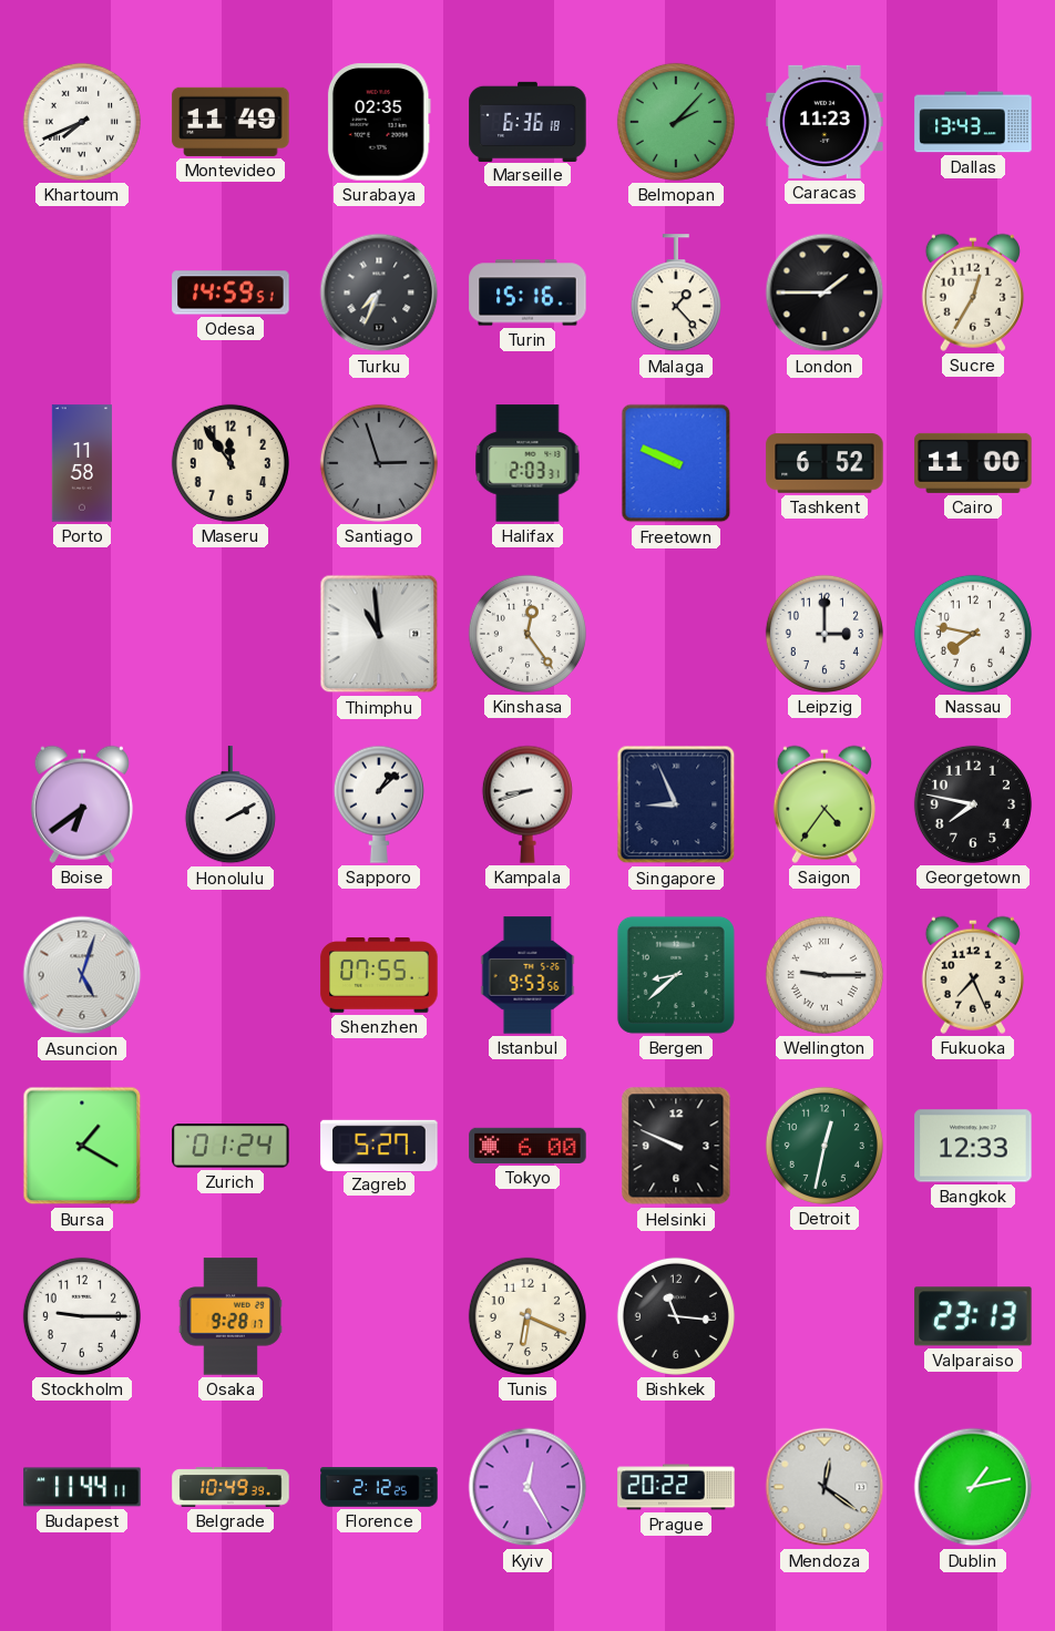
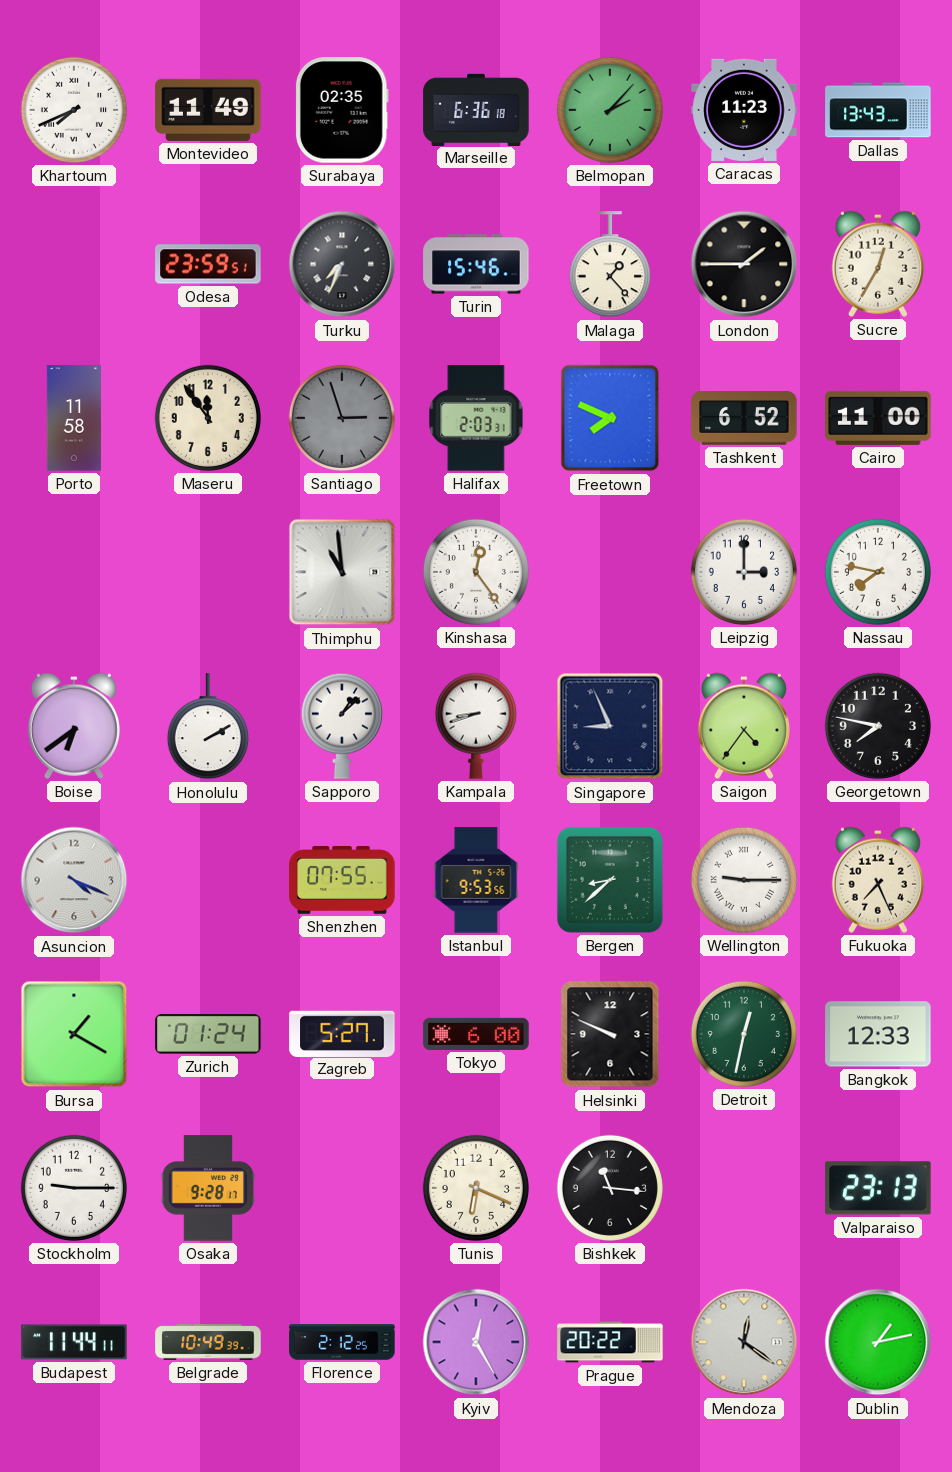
Odesa: 14:59 -> 23:59
Turin: 15:16 -> 15:46
Freetown: 9:49 -> 7:49
Asuncion: 5:03 -> 4:19
